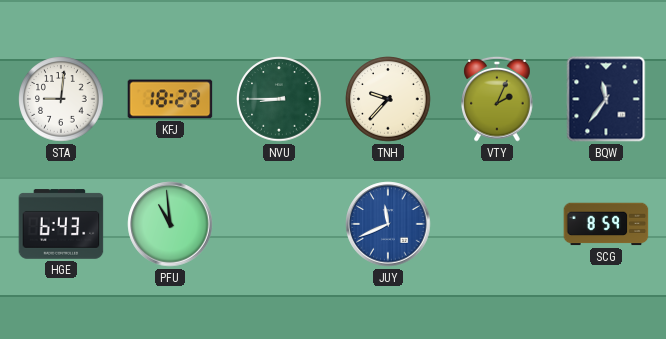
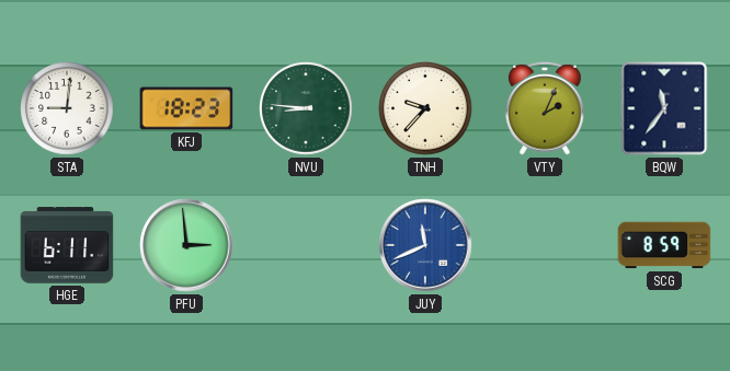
KFJ: 18:29 -> 18:23
NVU: 8:45 -> 8:46
HGE: 6:43 -> 6:11
PFU: 10:59 -> 2:59
